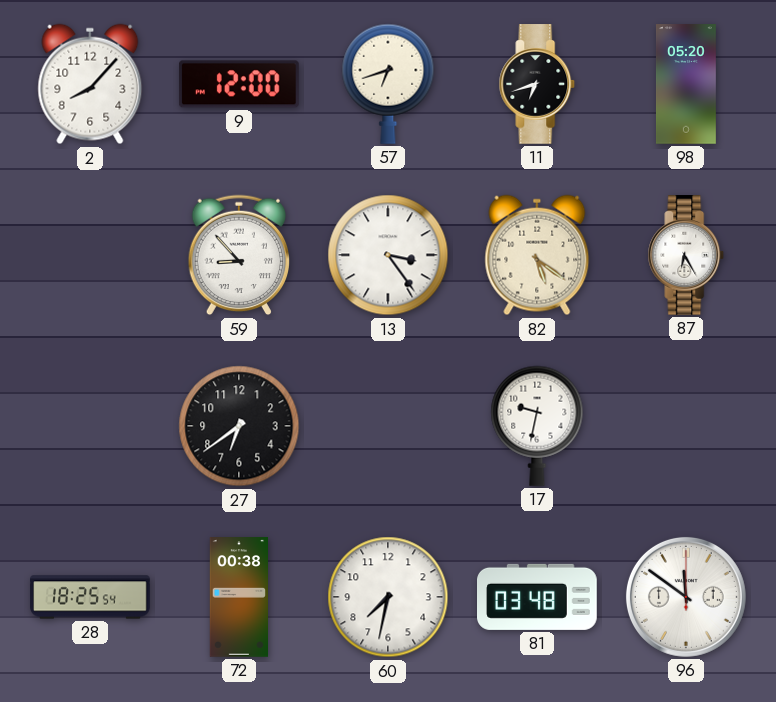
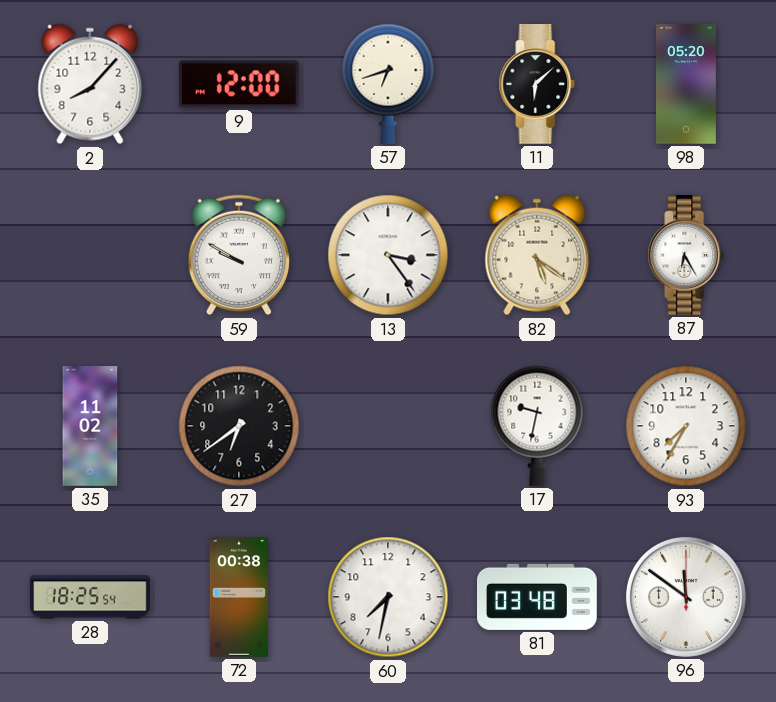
11: 6:42 -> 6:08
59: 8:53 -> 9:50
35: none -> 11:02
93: none -> 7:35
